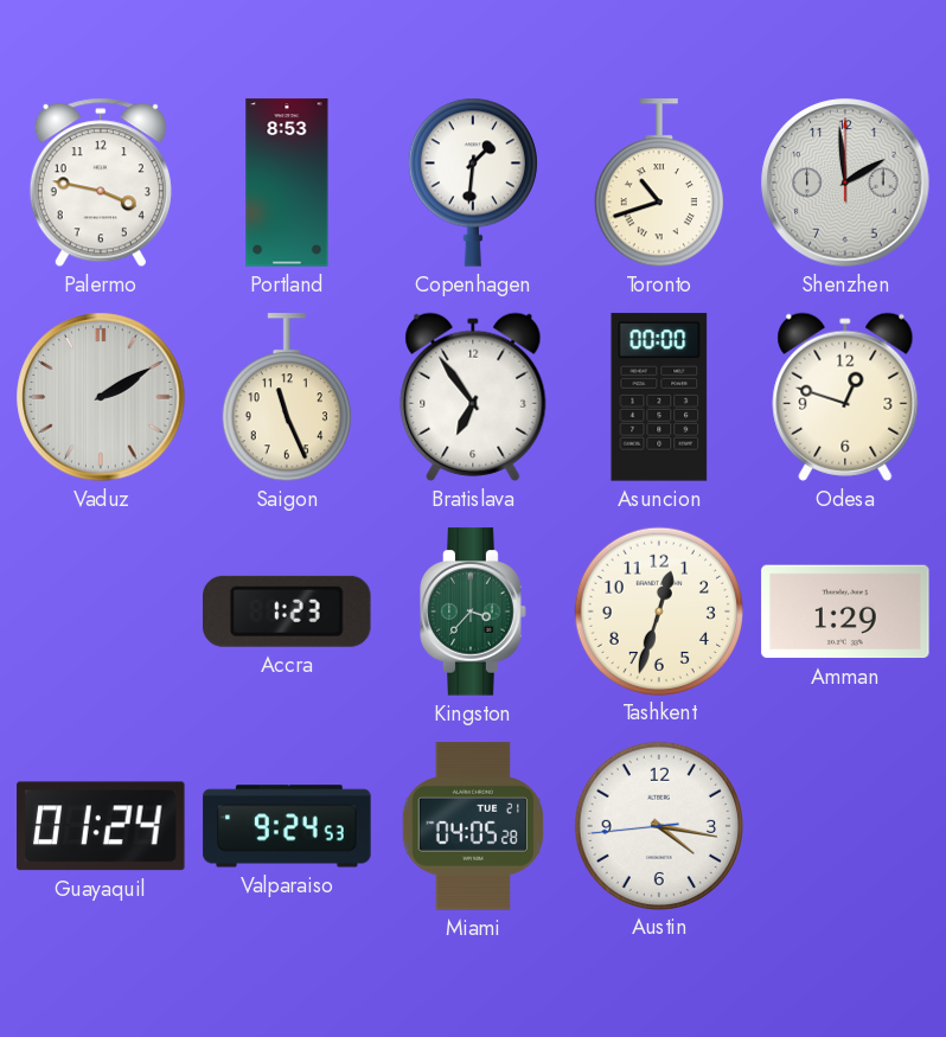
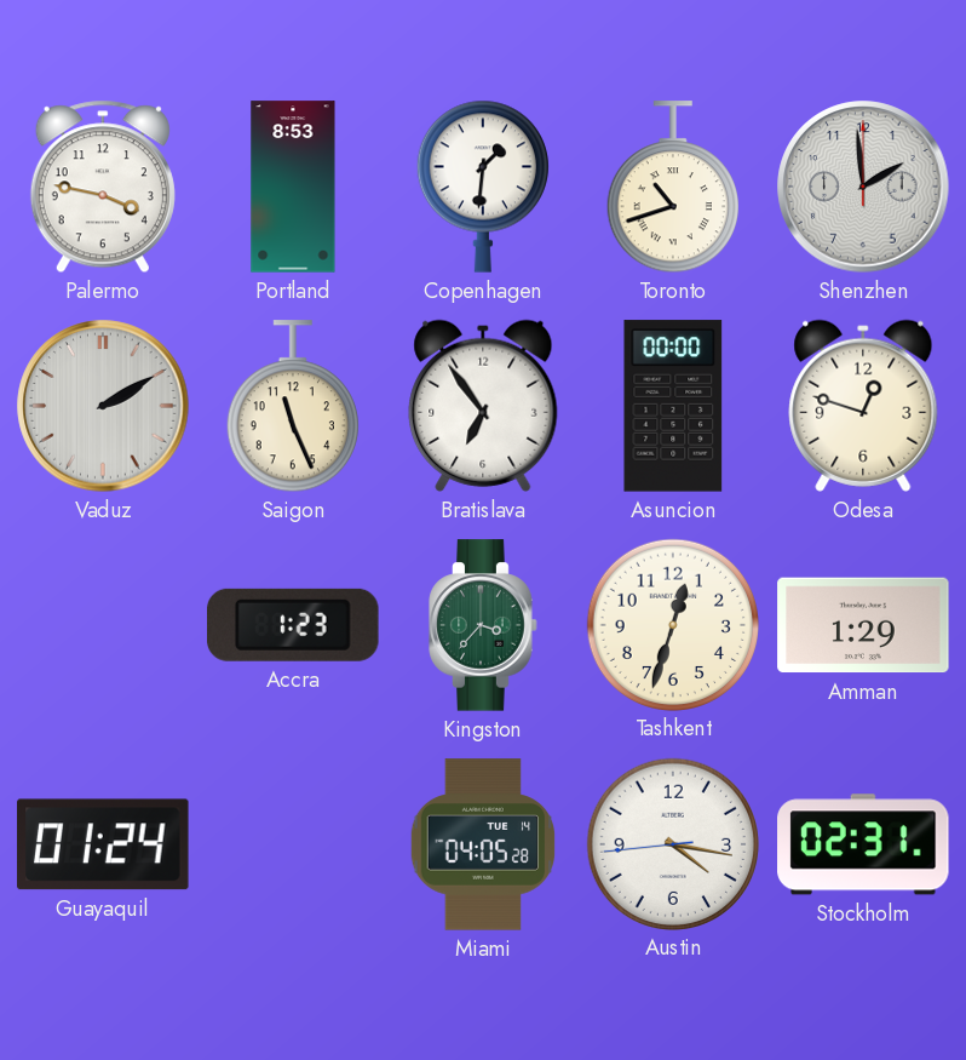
Valparaiso: 9:24 -> none
Miami date: TUE 21 -> TUE 14
Stockholm: none -> 02:31
